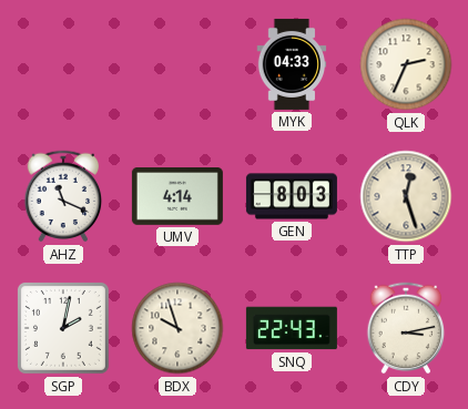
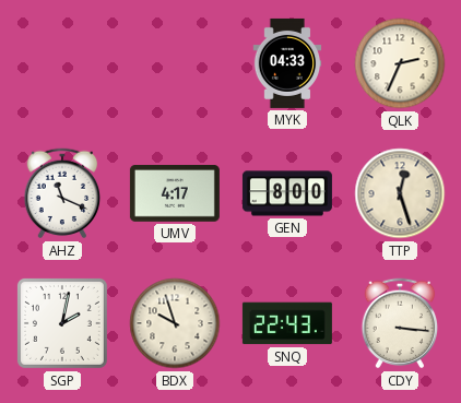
UMV: 4:14 -> 4:17
GEN: 8:03 -> 8:00
CDY: 3:13 -> 3:16
